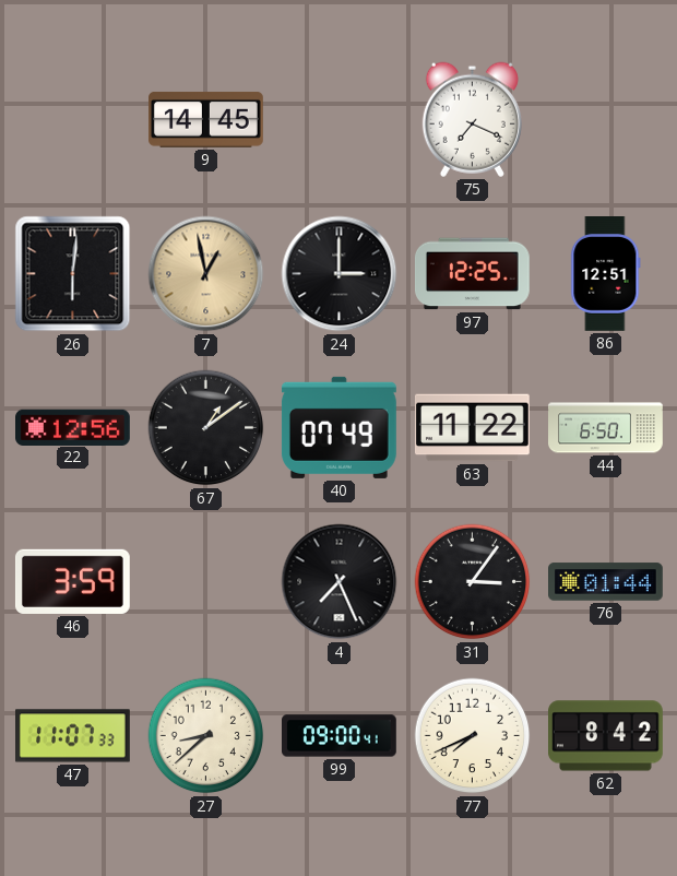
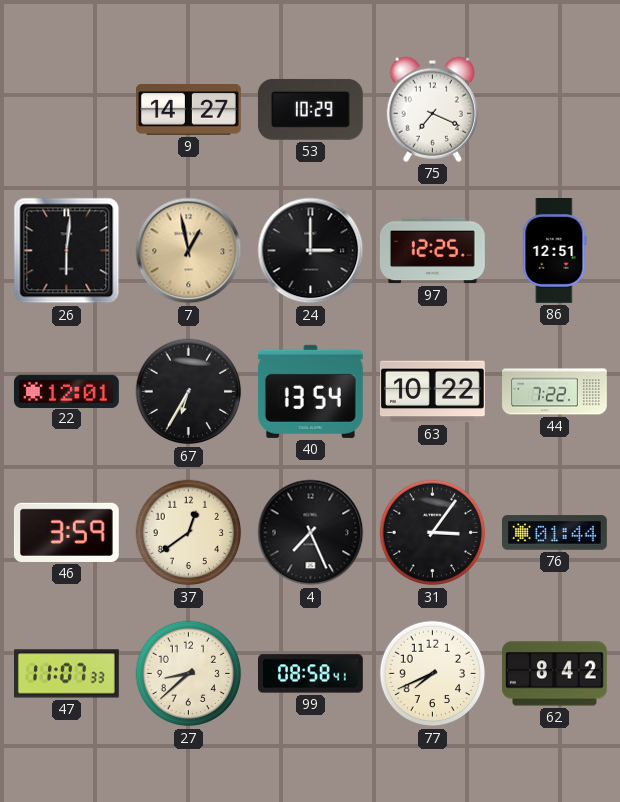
9: 14:45 -> 14:27
53: none -> 10:29
22: 12:56 -> 12:01
67: 1:09 -> 6:35
40: 07:49 -> 13:54
63: 11:22 -> 10:22
44: 6:50 -> 7:22
37: none -> 12:39
99: 09:00 -> 08:58
